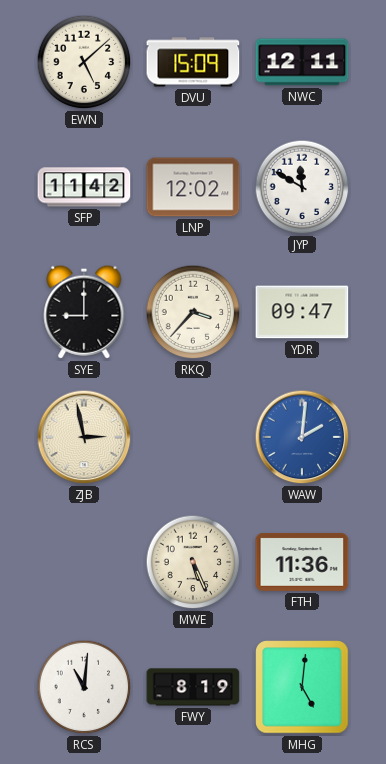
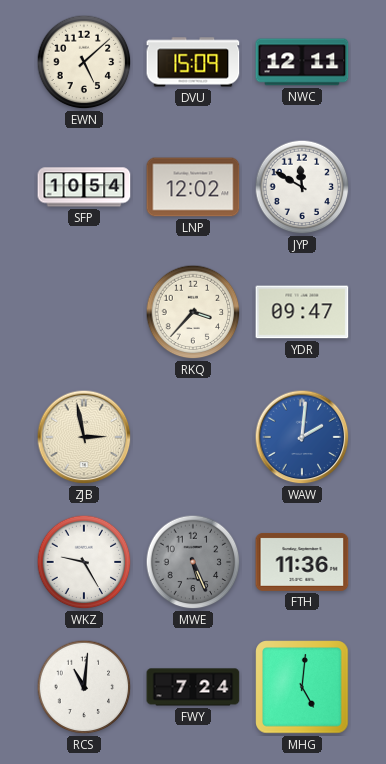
SFP: 11:42 -> 10:54
SYE: 9:00 -> none
WKZ: none -> 9:25
MWE dial: cream -> grey
FWY: 8:19 -> 7:24
